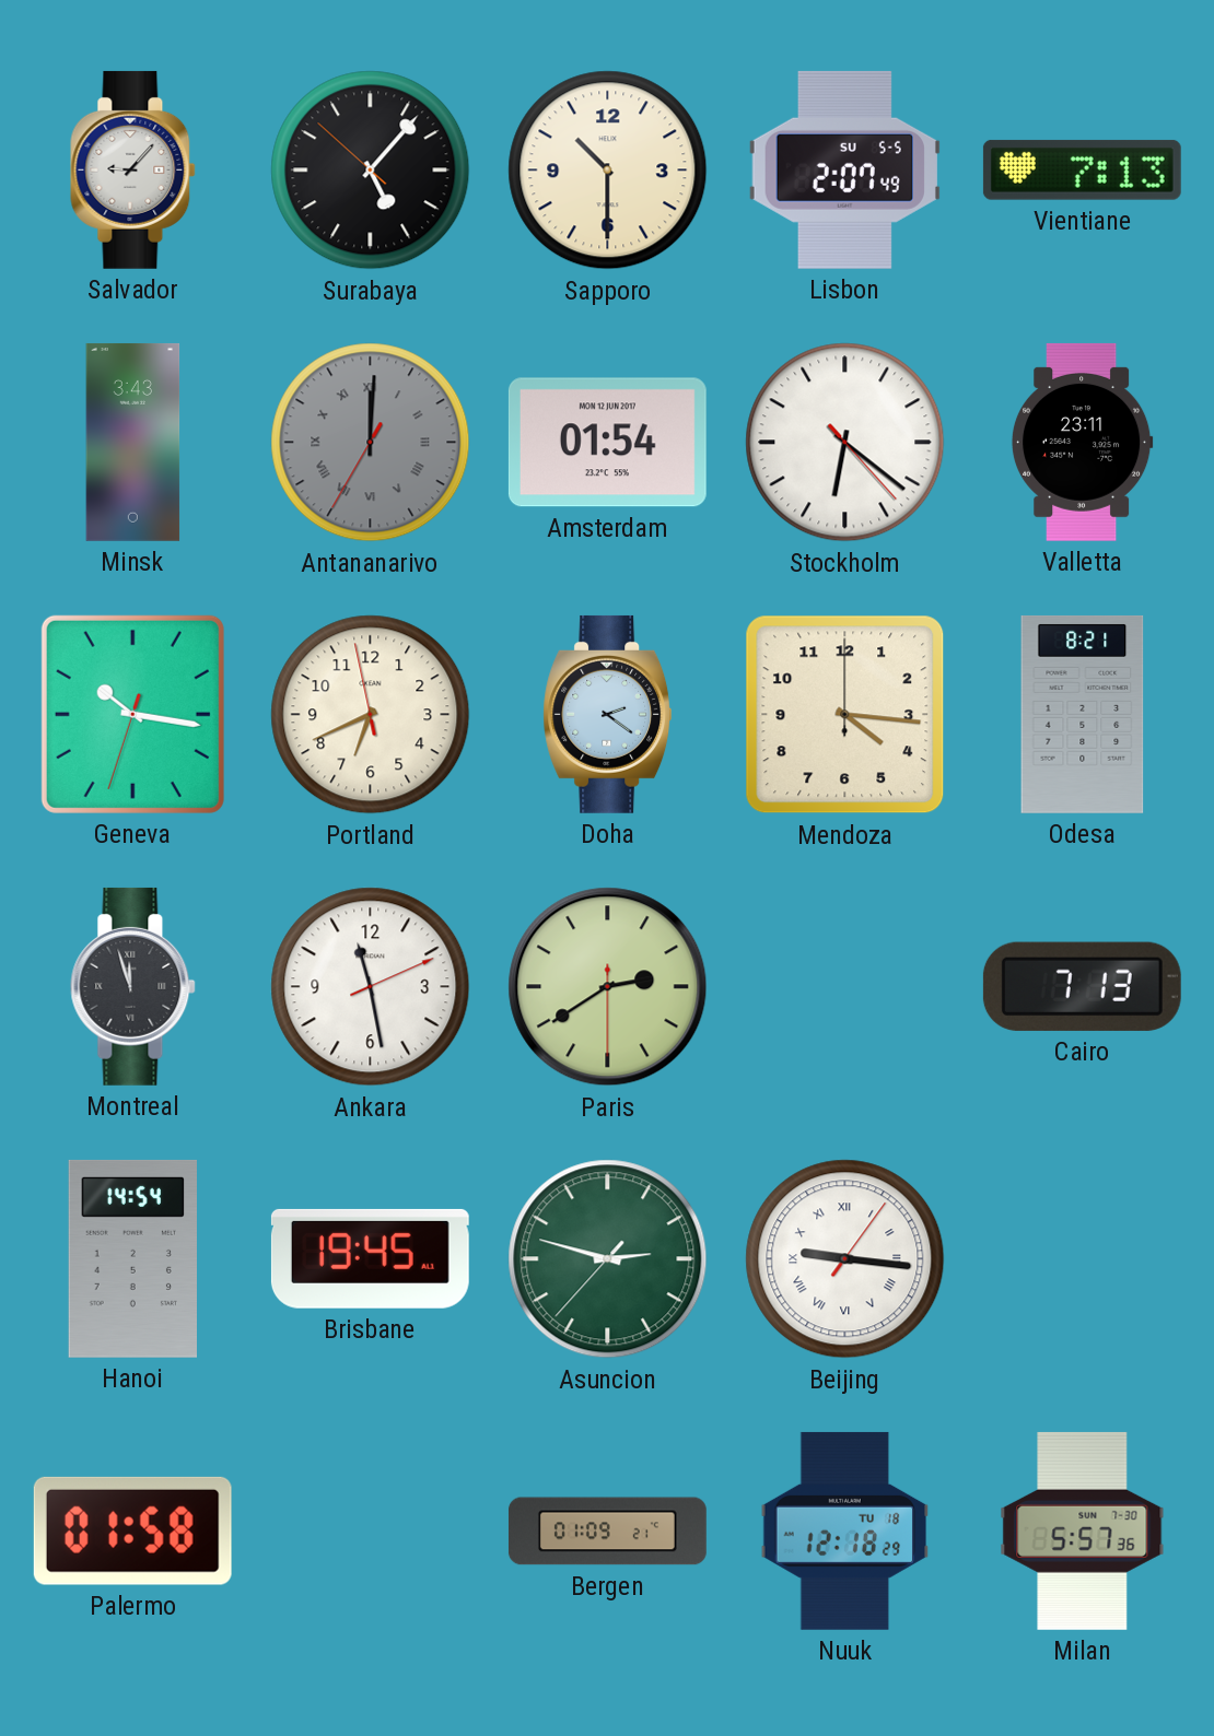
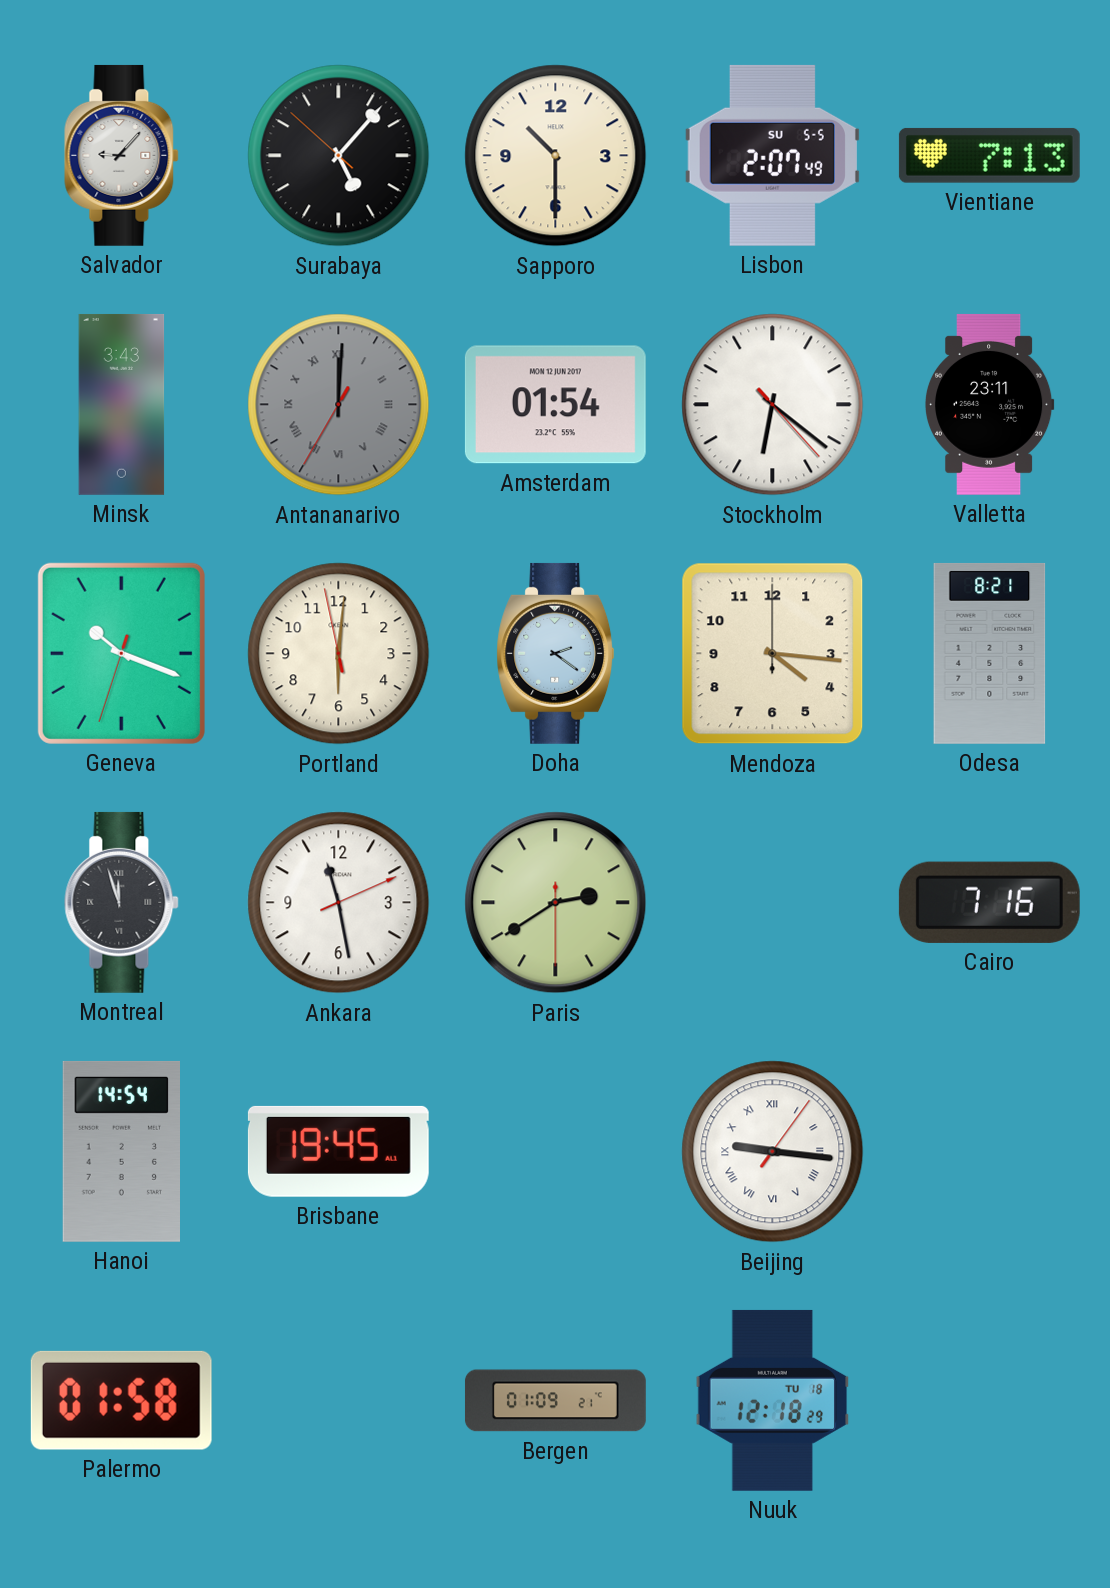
Geneva: 10:16 -> 10:18
Portland: 6:40 -> 6:00
Cairo: 7:13 -> 7:16
Asuncion: 2:47 -> none
Milan: 5:57 -> none
